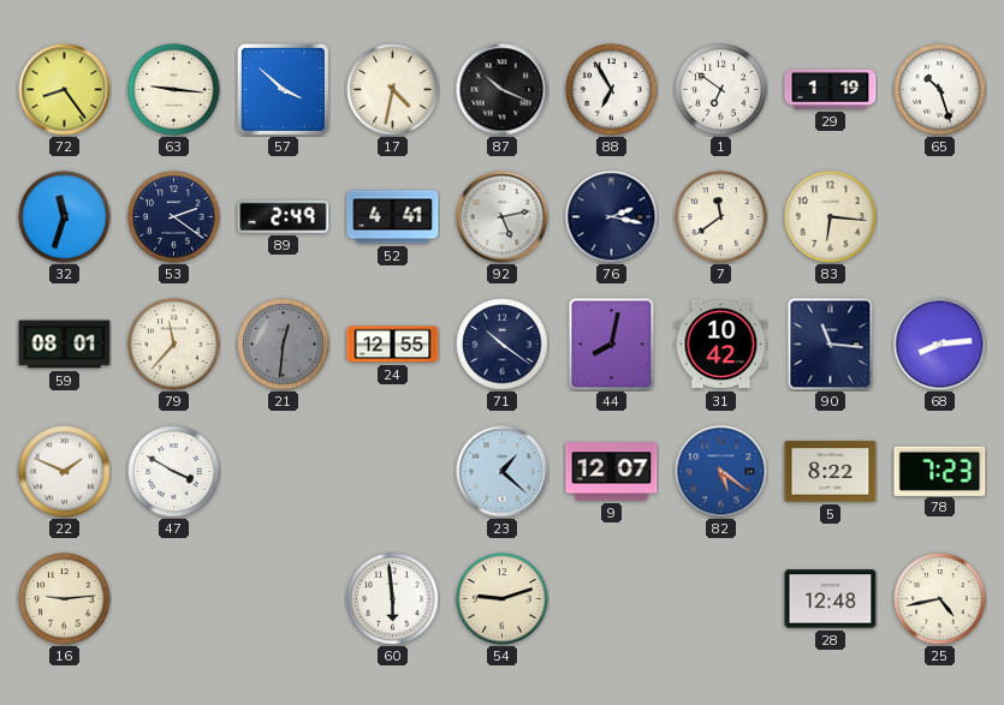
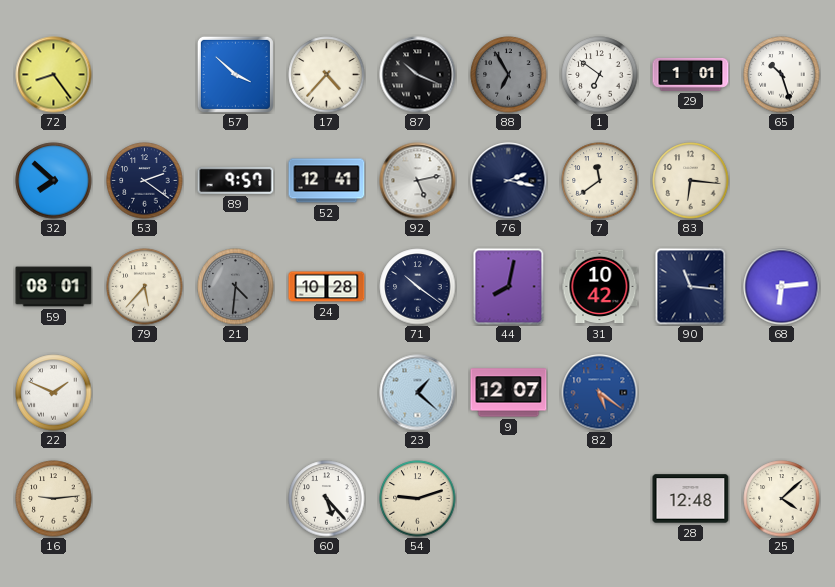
63: 9:16 -> none
17: 4:32 -> 4:37
88 dial: white -> grey
29: 1:19 -> 1:01
32: 11:33 -> 7:52
89: 2:49 -> 9:57
52: 4:41 -> 12:41
79: 11:37 -> 5:37
21: 12:31 -> 4:31
24: 12:55 -> 10:28
68: 8:14 -> 6:14
47: 3:50 -> none
5: 8:22 -> none
78: 7:23 -> none
60: 5:59 -> 5:23
25: 4:43 -> 4:08
